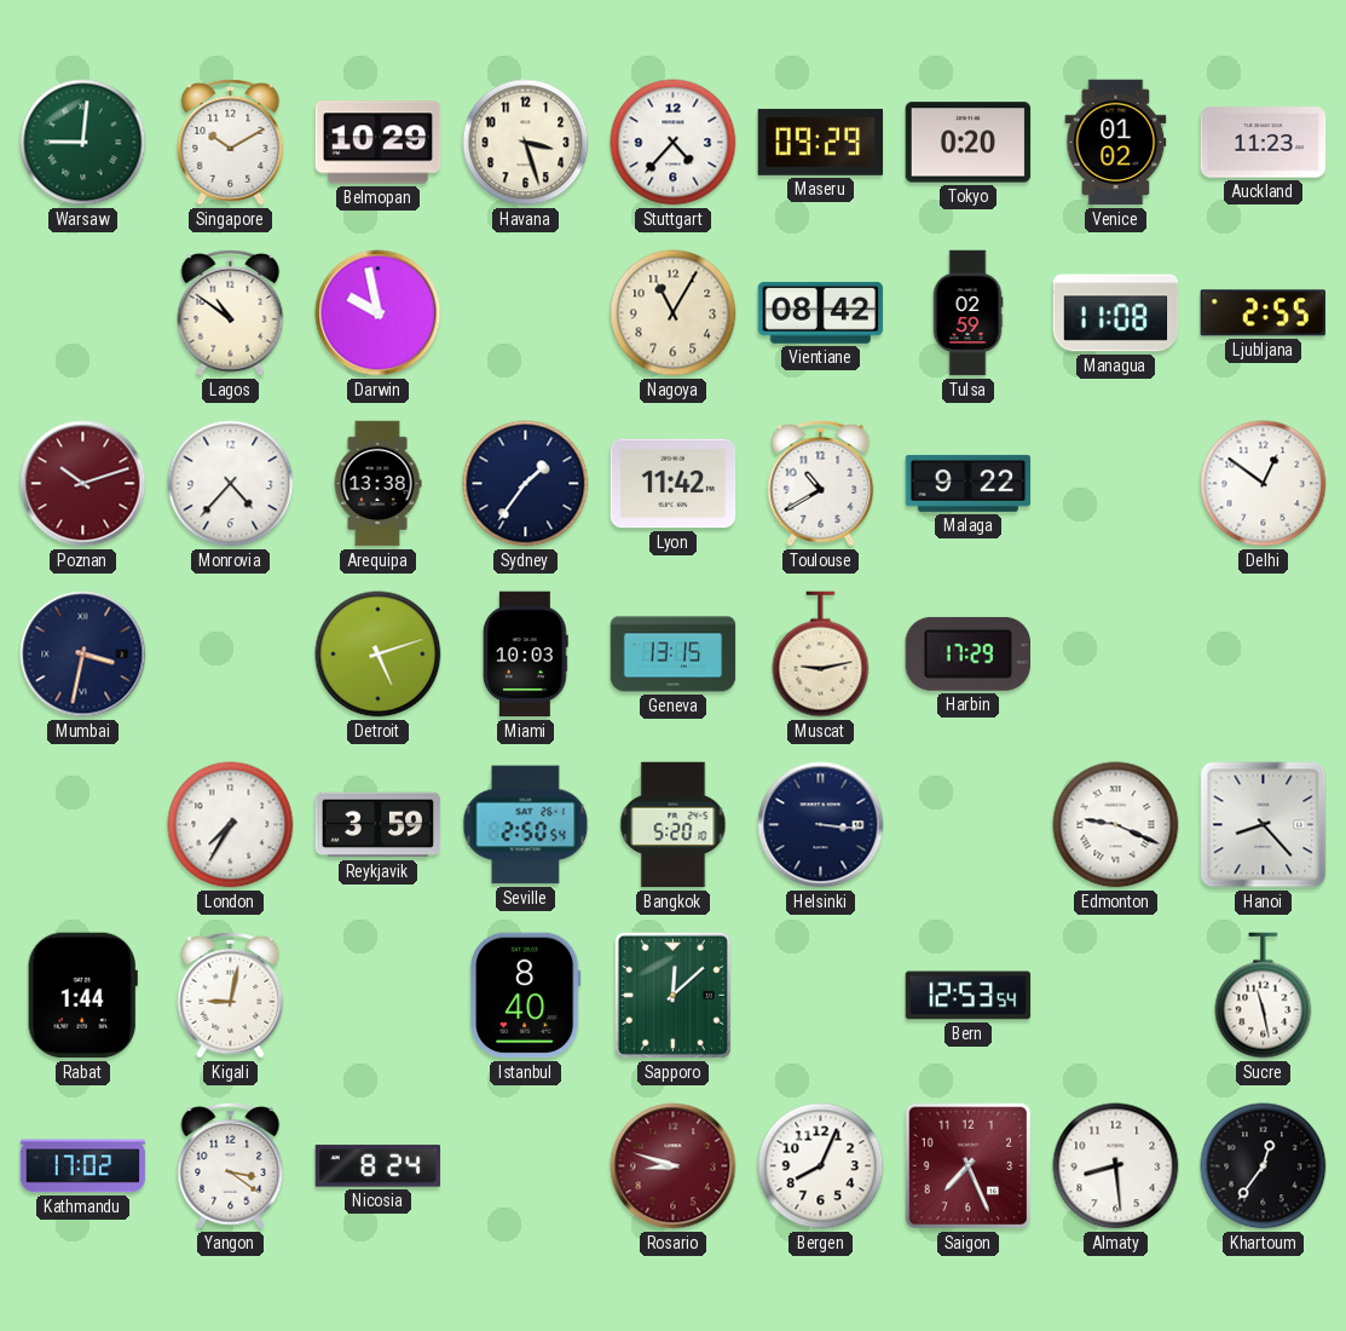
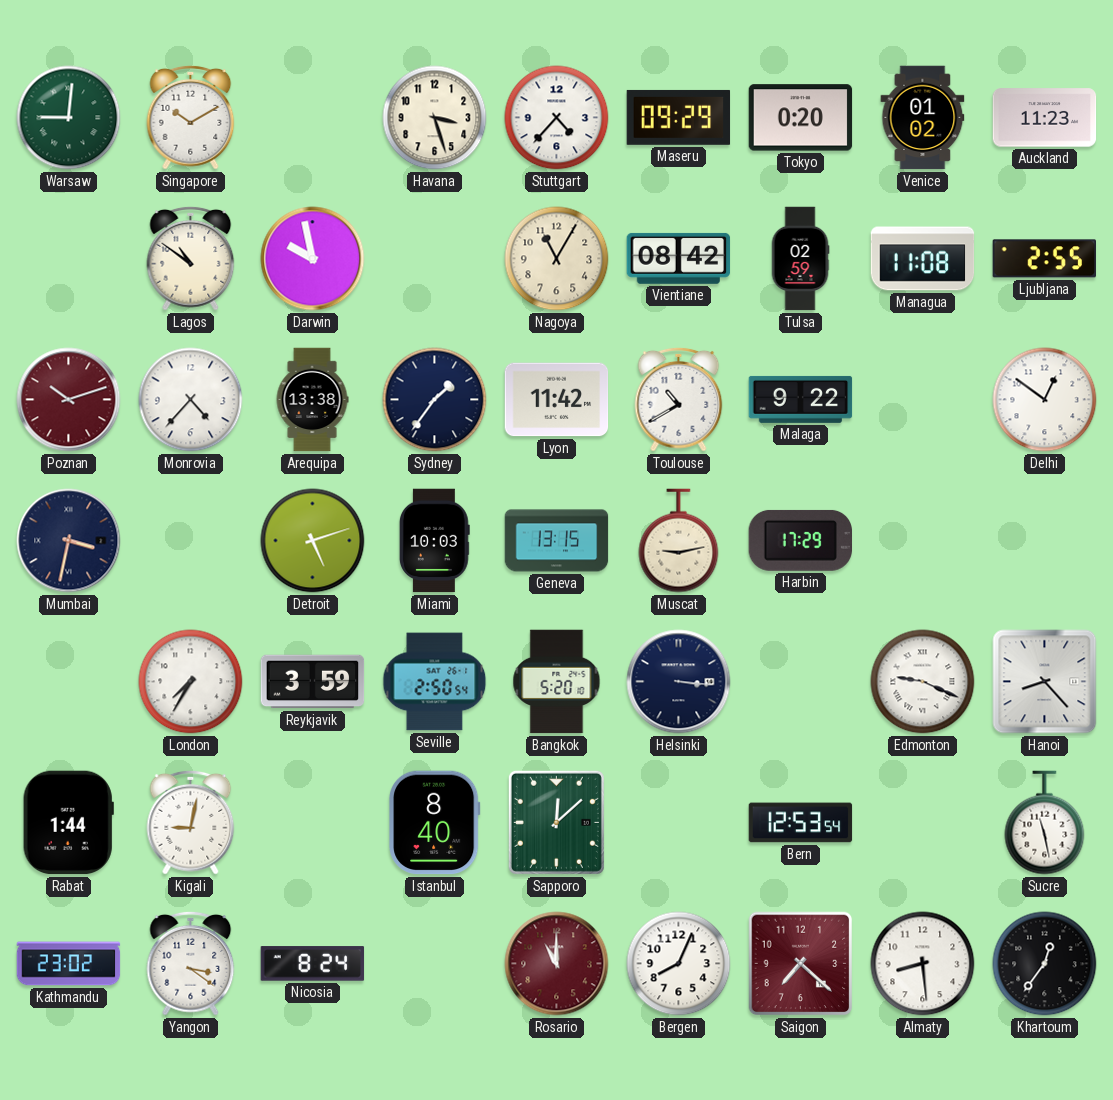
Belmopan: 10:29 -> none
Kathmandu: 17:02 -> 23:02
Rosario: 8:48 -> 11:00
Saigon: 7:26 -> 7:22
